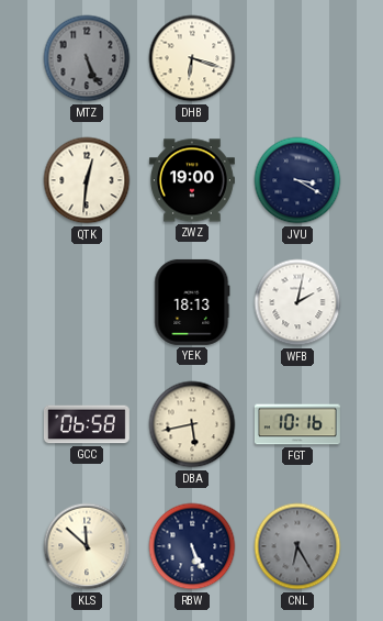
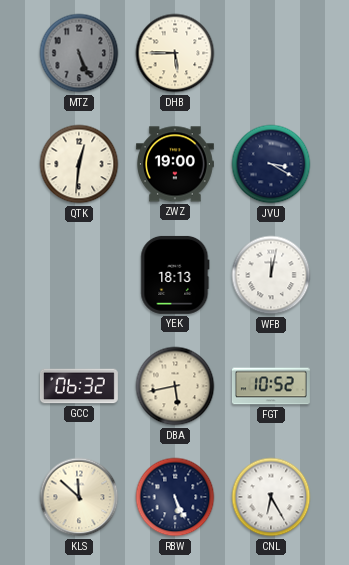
DHB: 6:18 -> 5:45
WFB: 2:02 -> 12:02
GCC: 06:58 -> 06:32
FGT: 10:16 -> 10:52
CNL dial: grey -> white
